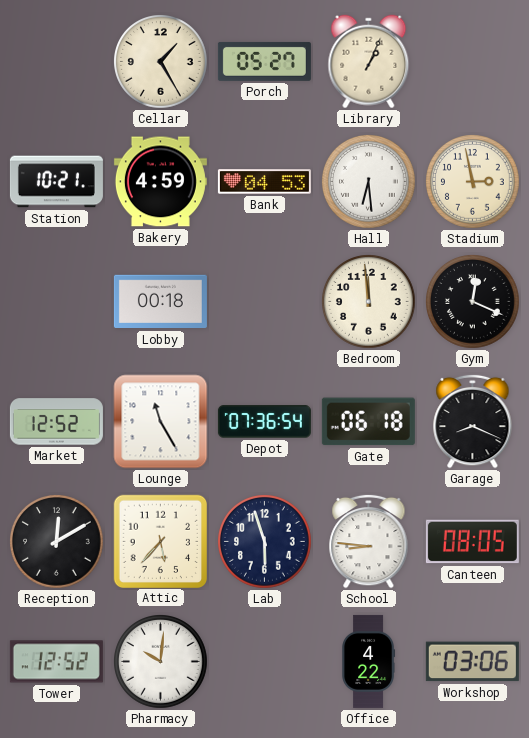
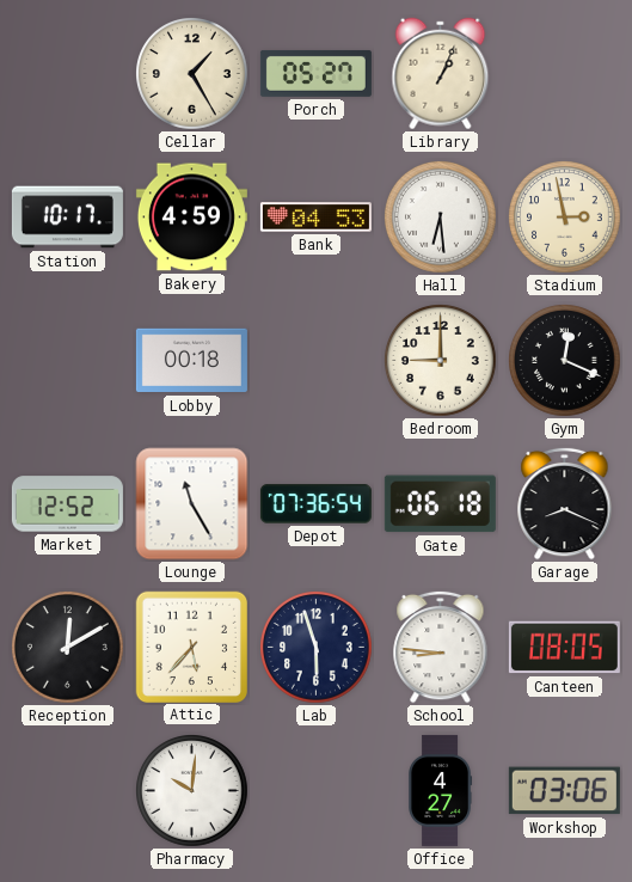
Station: 10:21 -> 10:17
Bedroom: 11:59 -> 9:00
Tower: 12:52 -> none
Office: 4:22 -> 4:27
